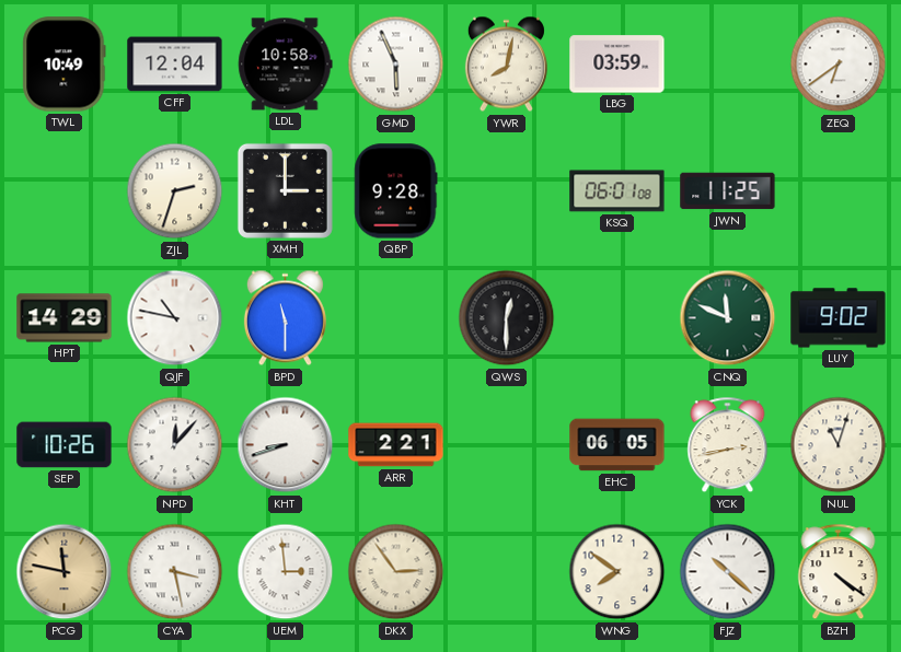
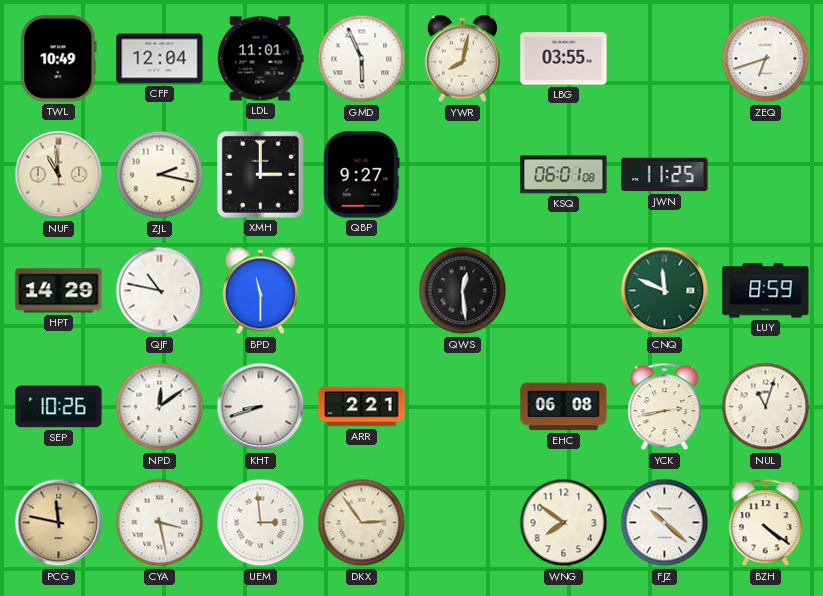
LDL: 10:58 -> 11:01
LBG: 03:59 -> 03:55
ZEQ: 6:39 -> 6:42
NUF: none -> 10:59
ZJL: 2:33 -> 2:17
QBP: 9:28 -> 9:27
QWS: 12:30 -> 12:29
LUY: 9:02 -> 8:59
NPD: 12:07 -> 12:09
EHC: 06:05 -> 06:08
